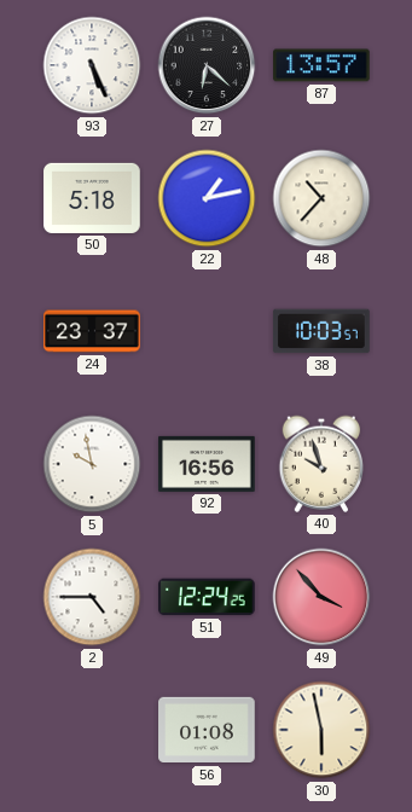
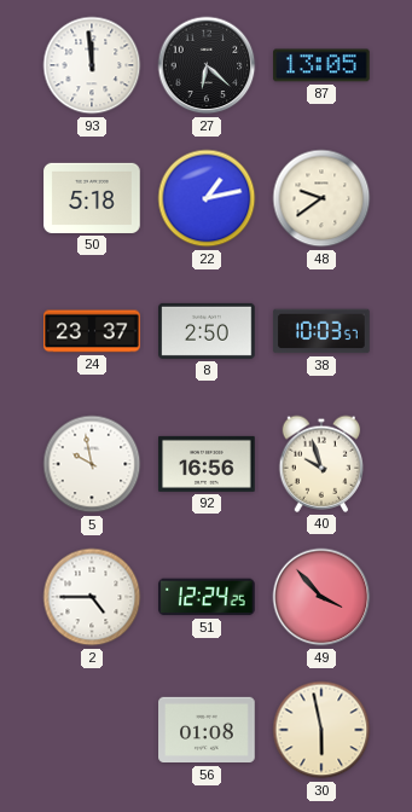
93: 5:26 -> 11:59
87: 13:57 -> 13:05
48: 10:37 -> 9:39
8: none -> 2:50
